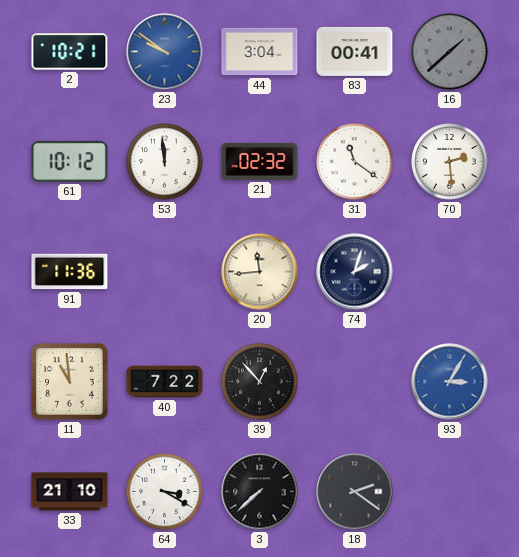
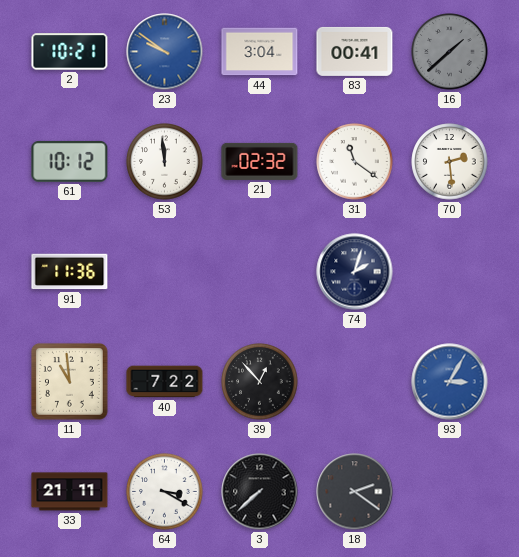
20: 11:44 -> none
33: 21:10 -> 21:11
